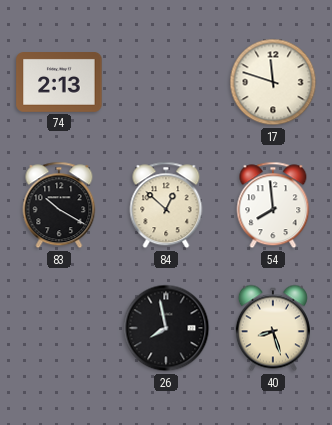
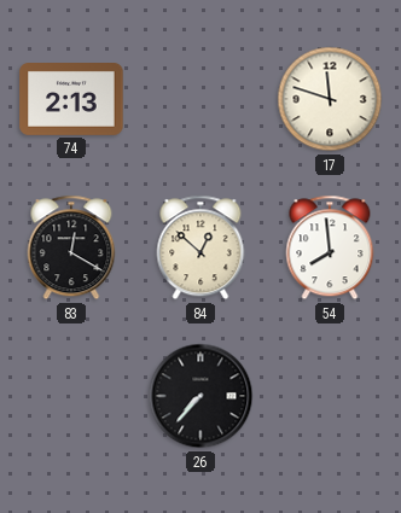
83: 10:20 -> 12:20
26: 7:58 -> 7:37
40: 8:27 -> none
